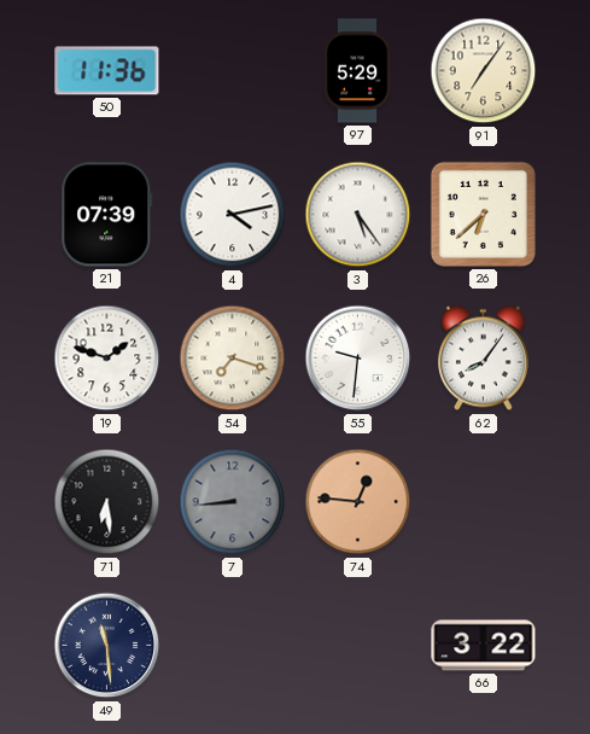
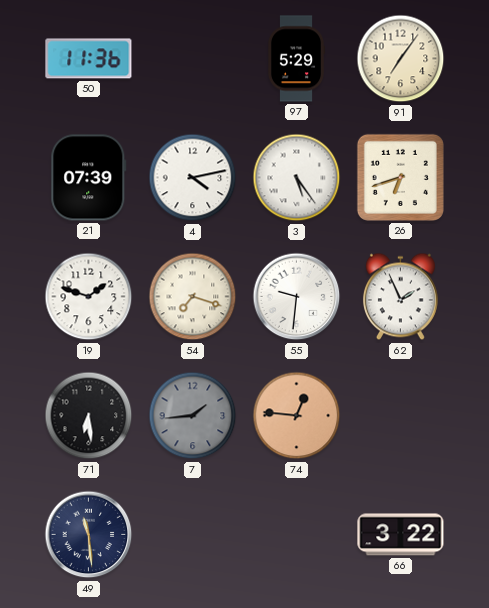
26: 6:38 -> 6:42
62: 8:06 -> 1:56
7: 8:44 -> 1:44
